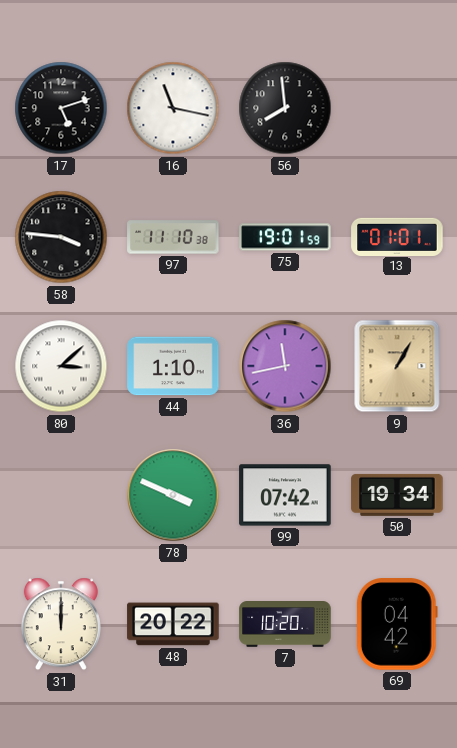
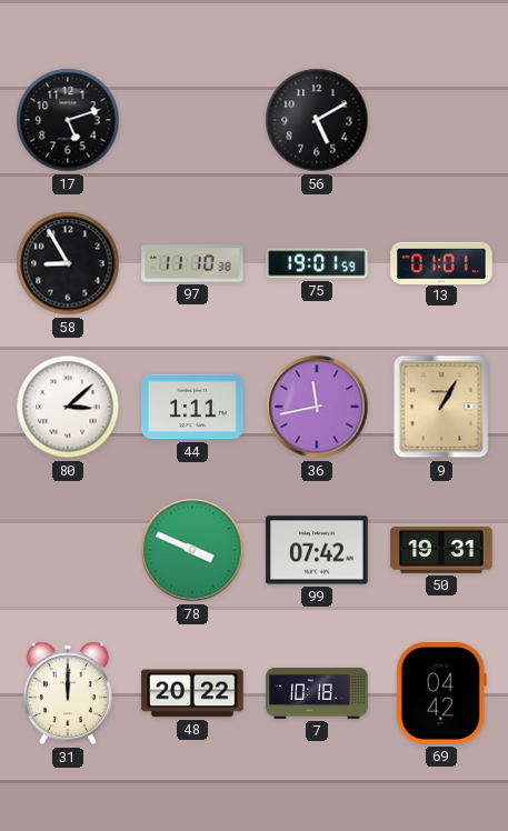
16: 11:17 -> none
56: 7:59 -> 5:10
58: 3:46 -> 8:55
44: 1:10 -> 1:11
50: 19:34 -> 19:31
7: 10:20 -> 10:18
